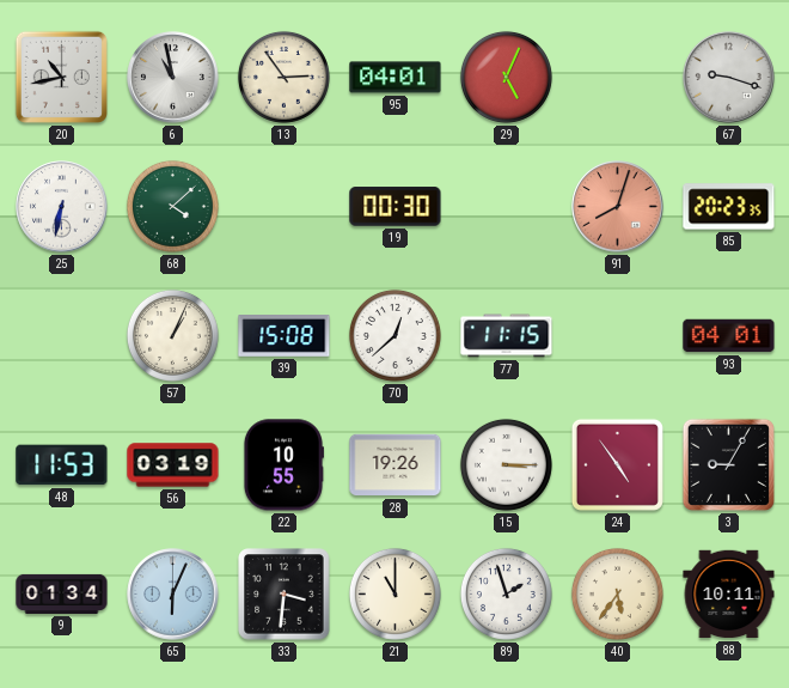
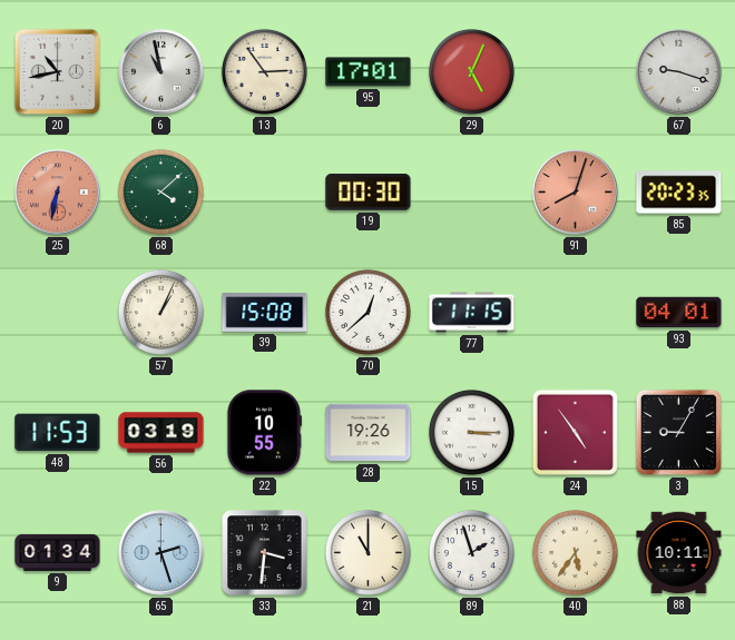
95: 04:01 -> 17:01
25 dial: white -> salmon
65: 6:04 -> 2:27
